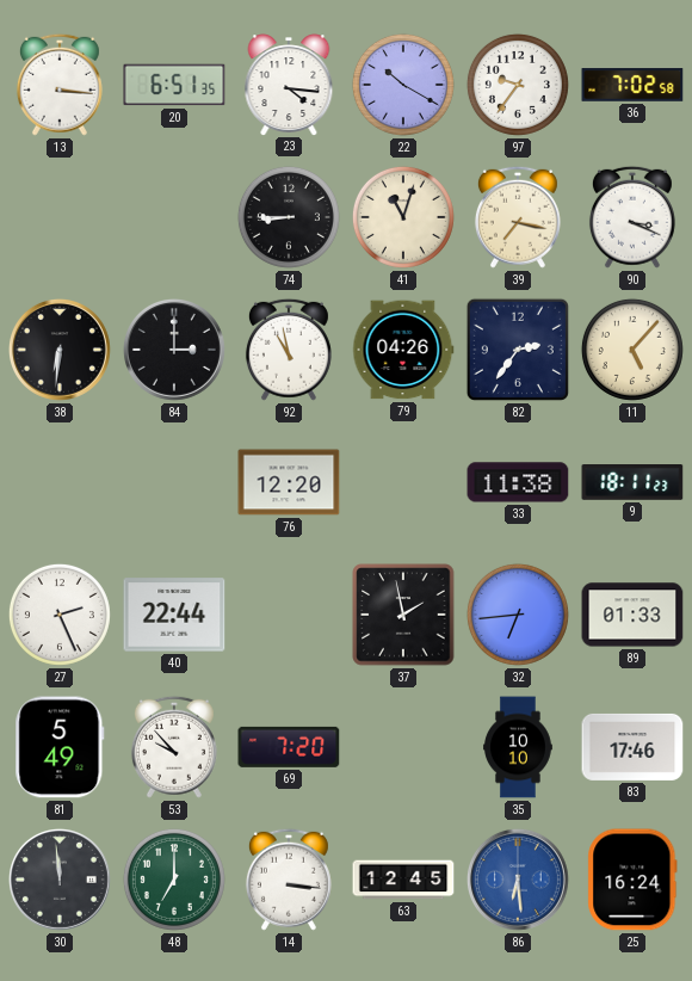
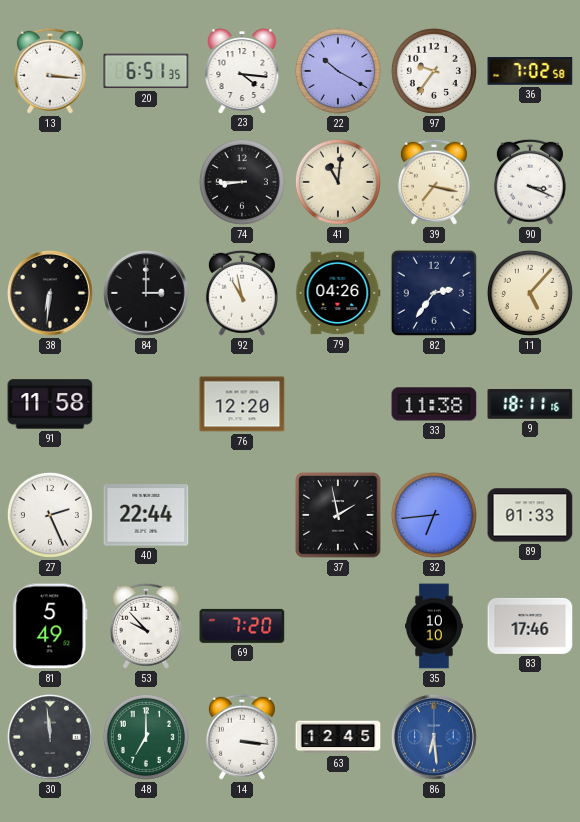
41: 11:03 -> 11:01
91: none -> 11:58
9: 18:11:23 -> 18:11:16
25: 16:24 -> none
